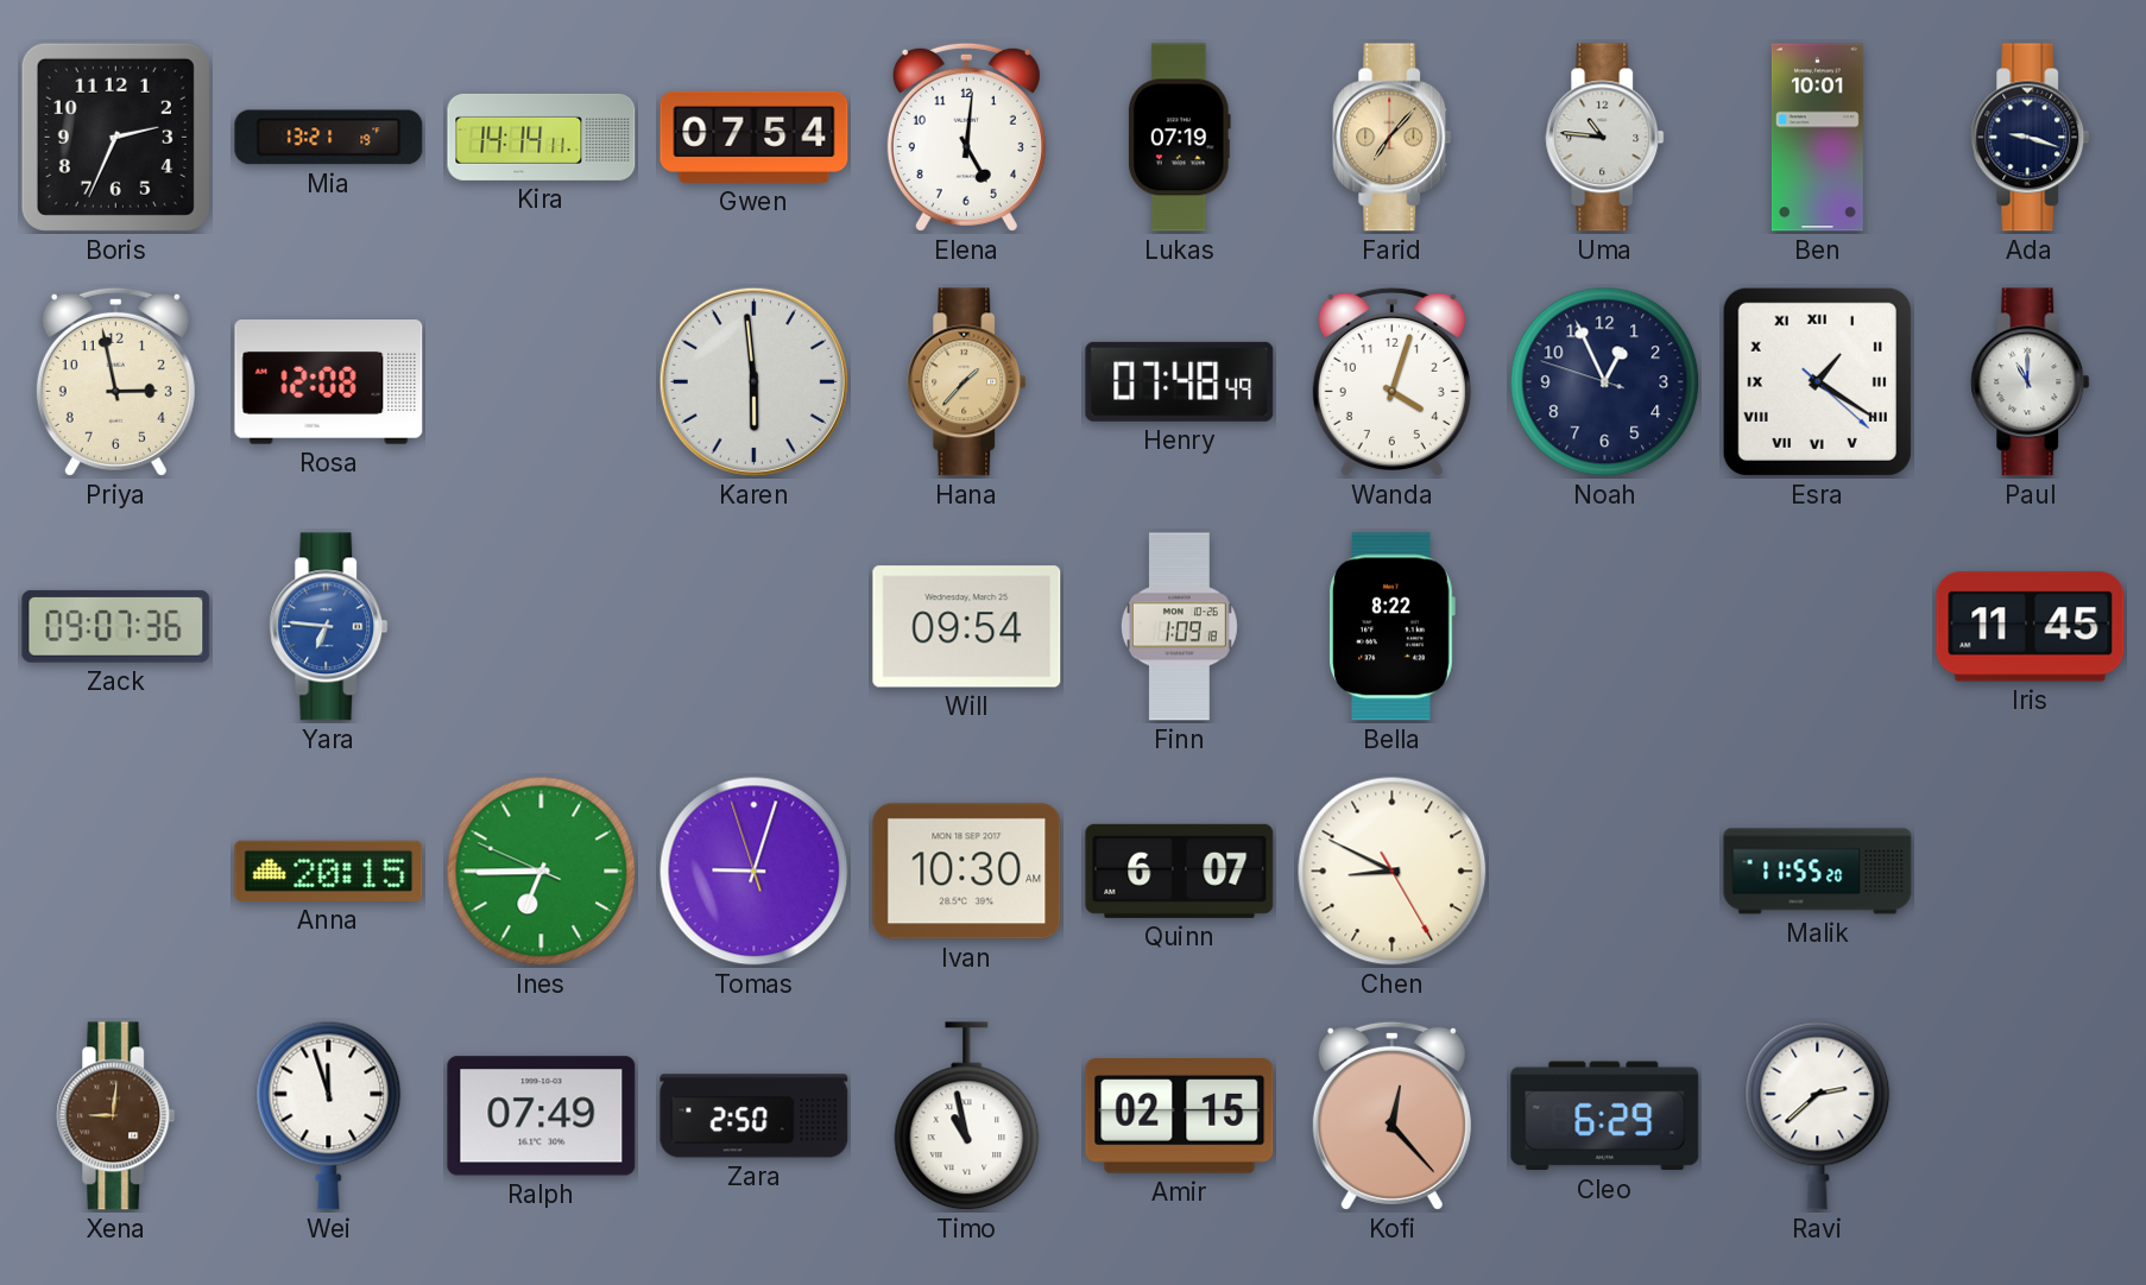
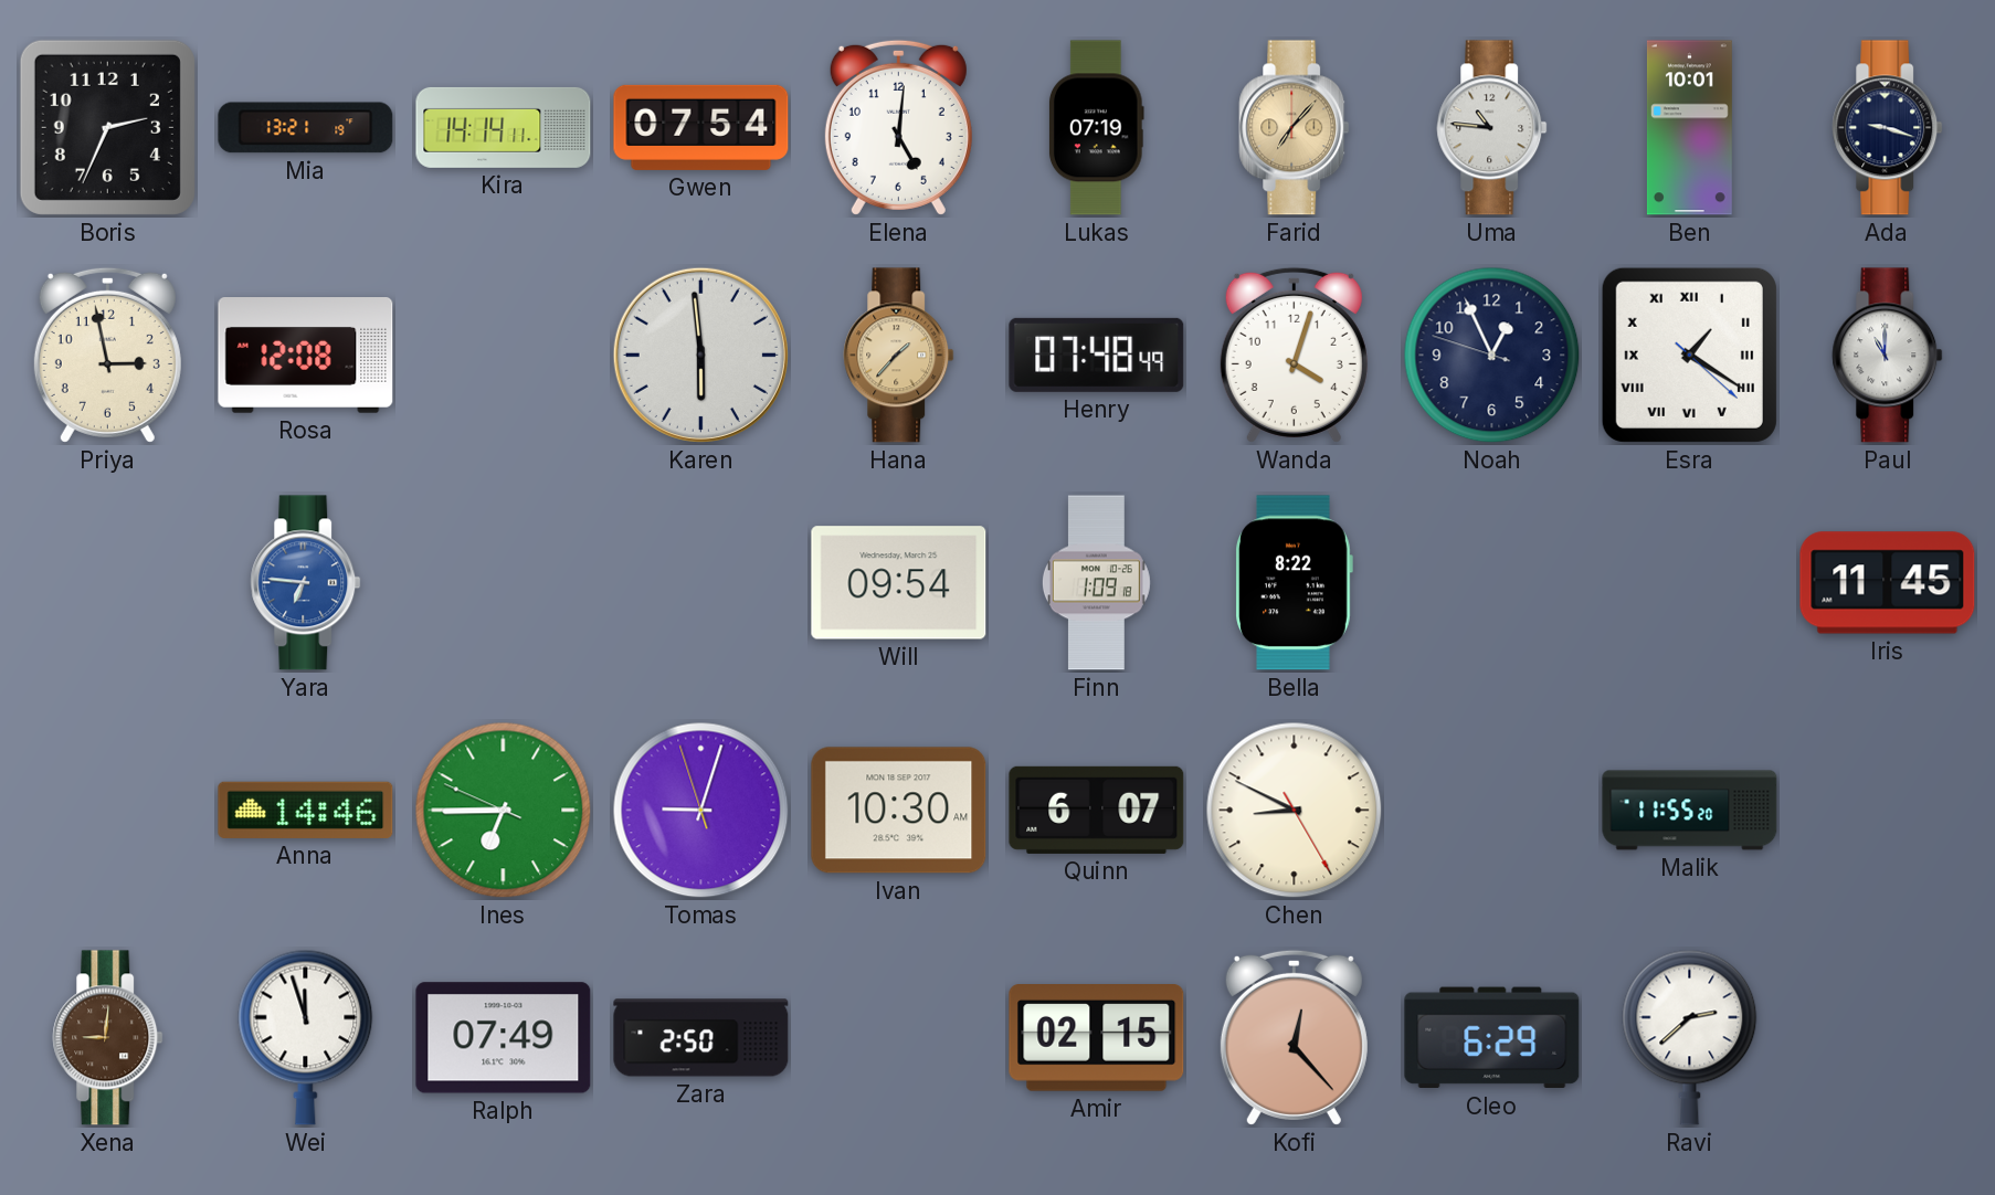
Zack: 09:07 -> none
Anna: 20:15 -> 14:46
Timo: 10:58 -> none
